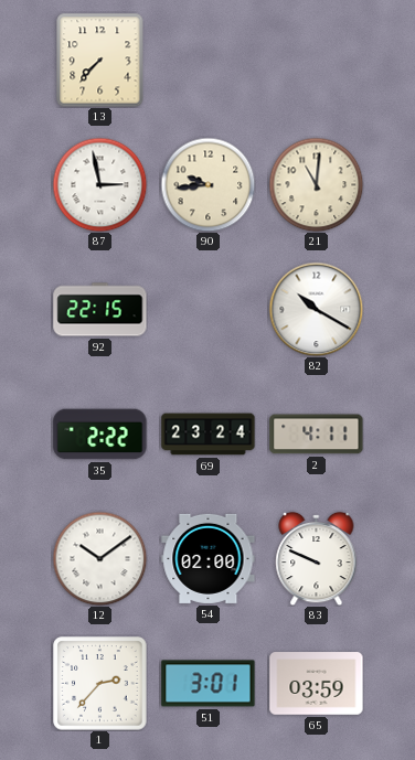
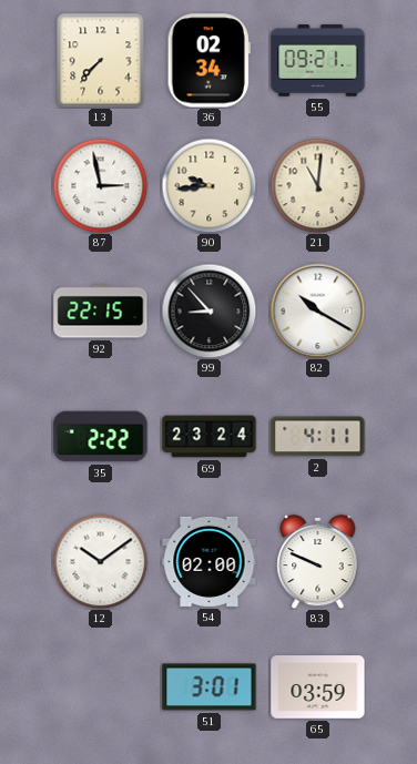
36: none -> 02:34
55: none -> 09:21
99: none -> 8:53
1: 2:37 -> none
